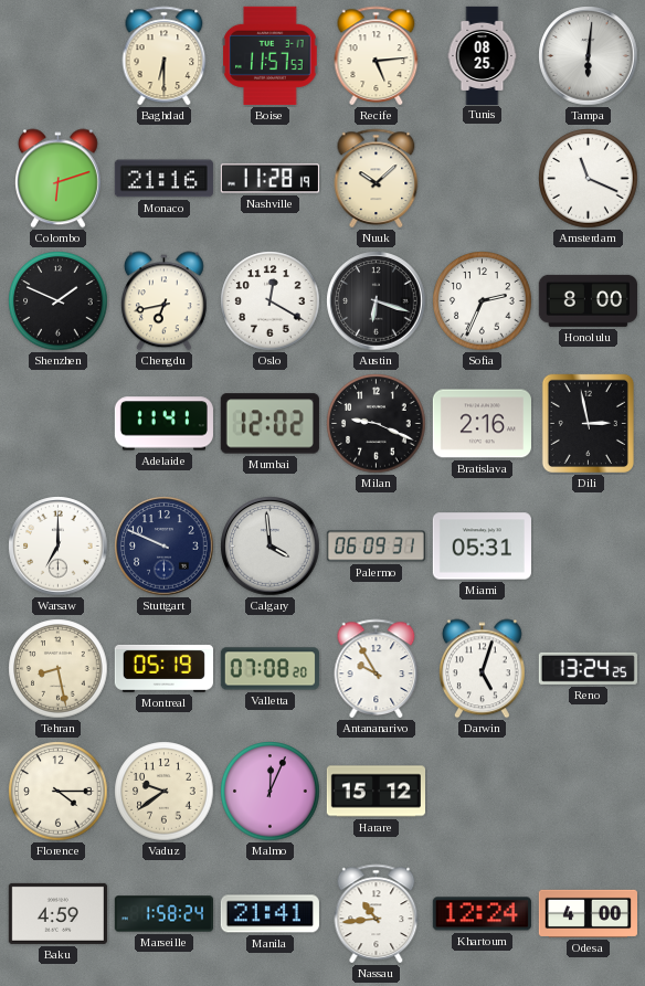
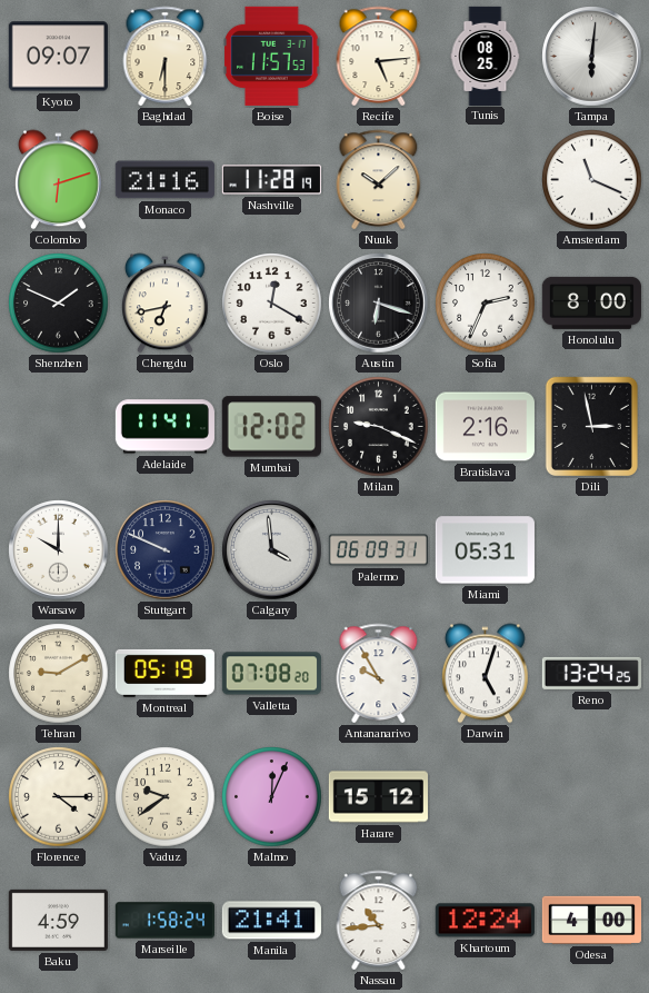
Kyoto: none -> 09:07
Warsaw: 7:00 -> 10:00
Tehran: 8:28 -> 9:10
